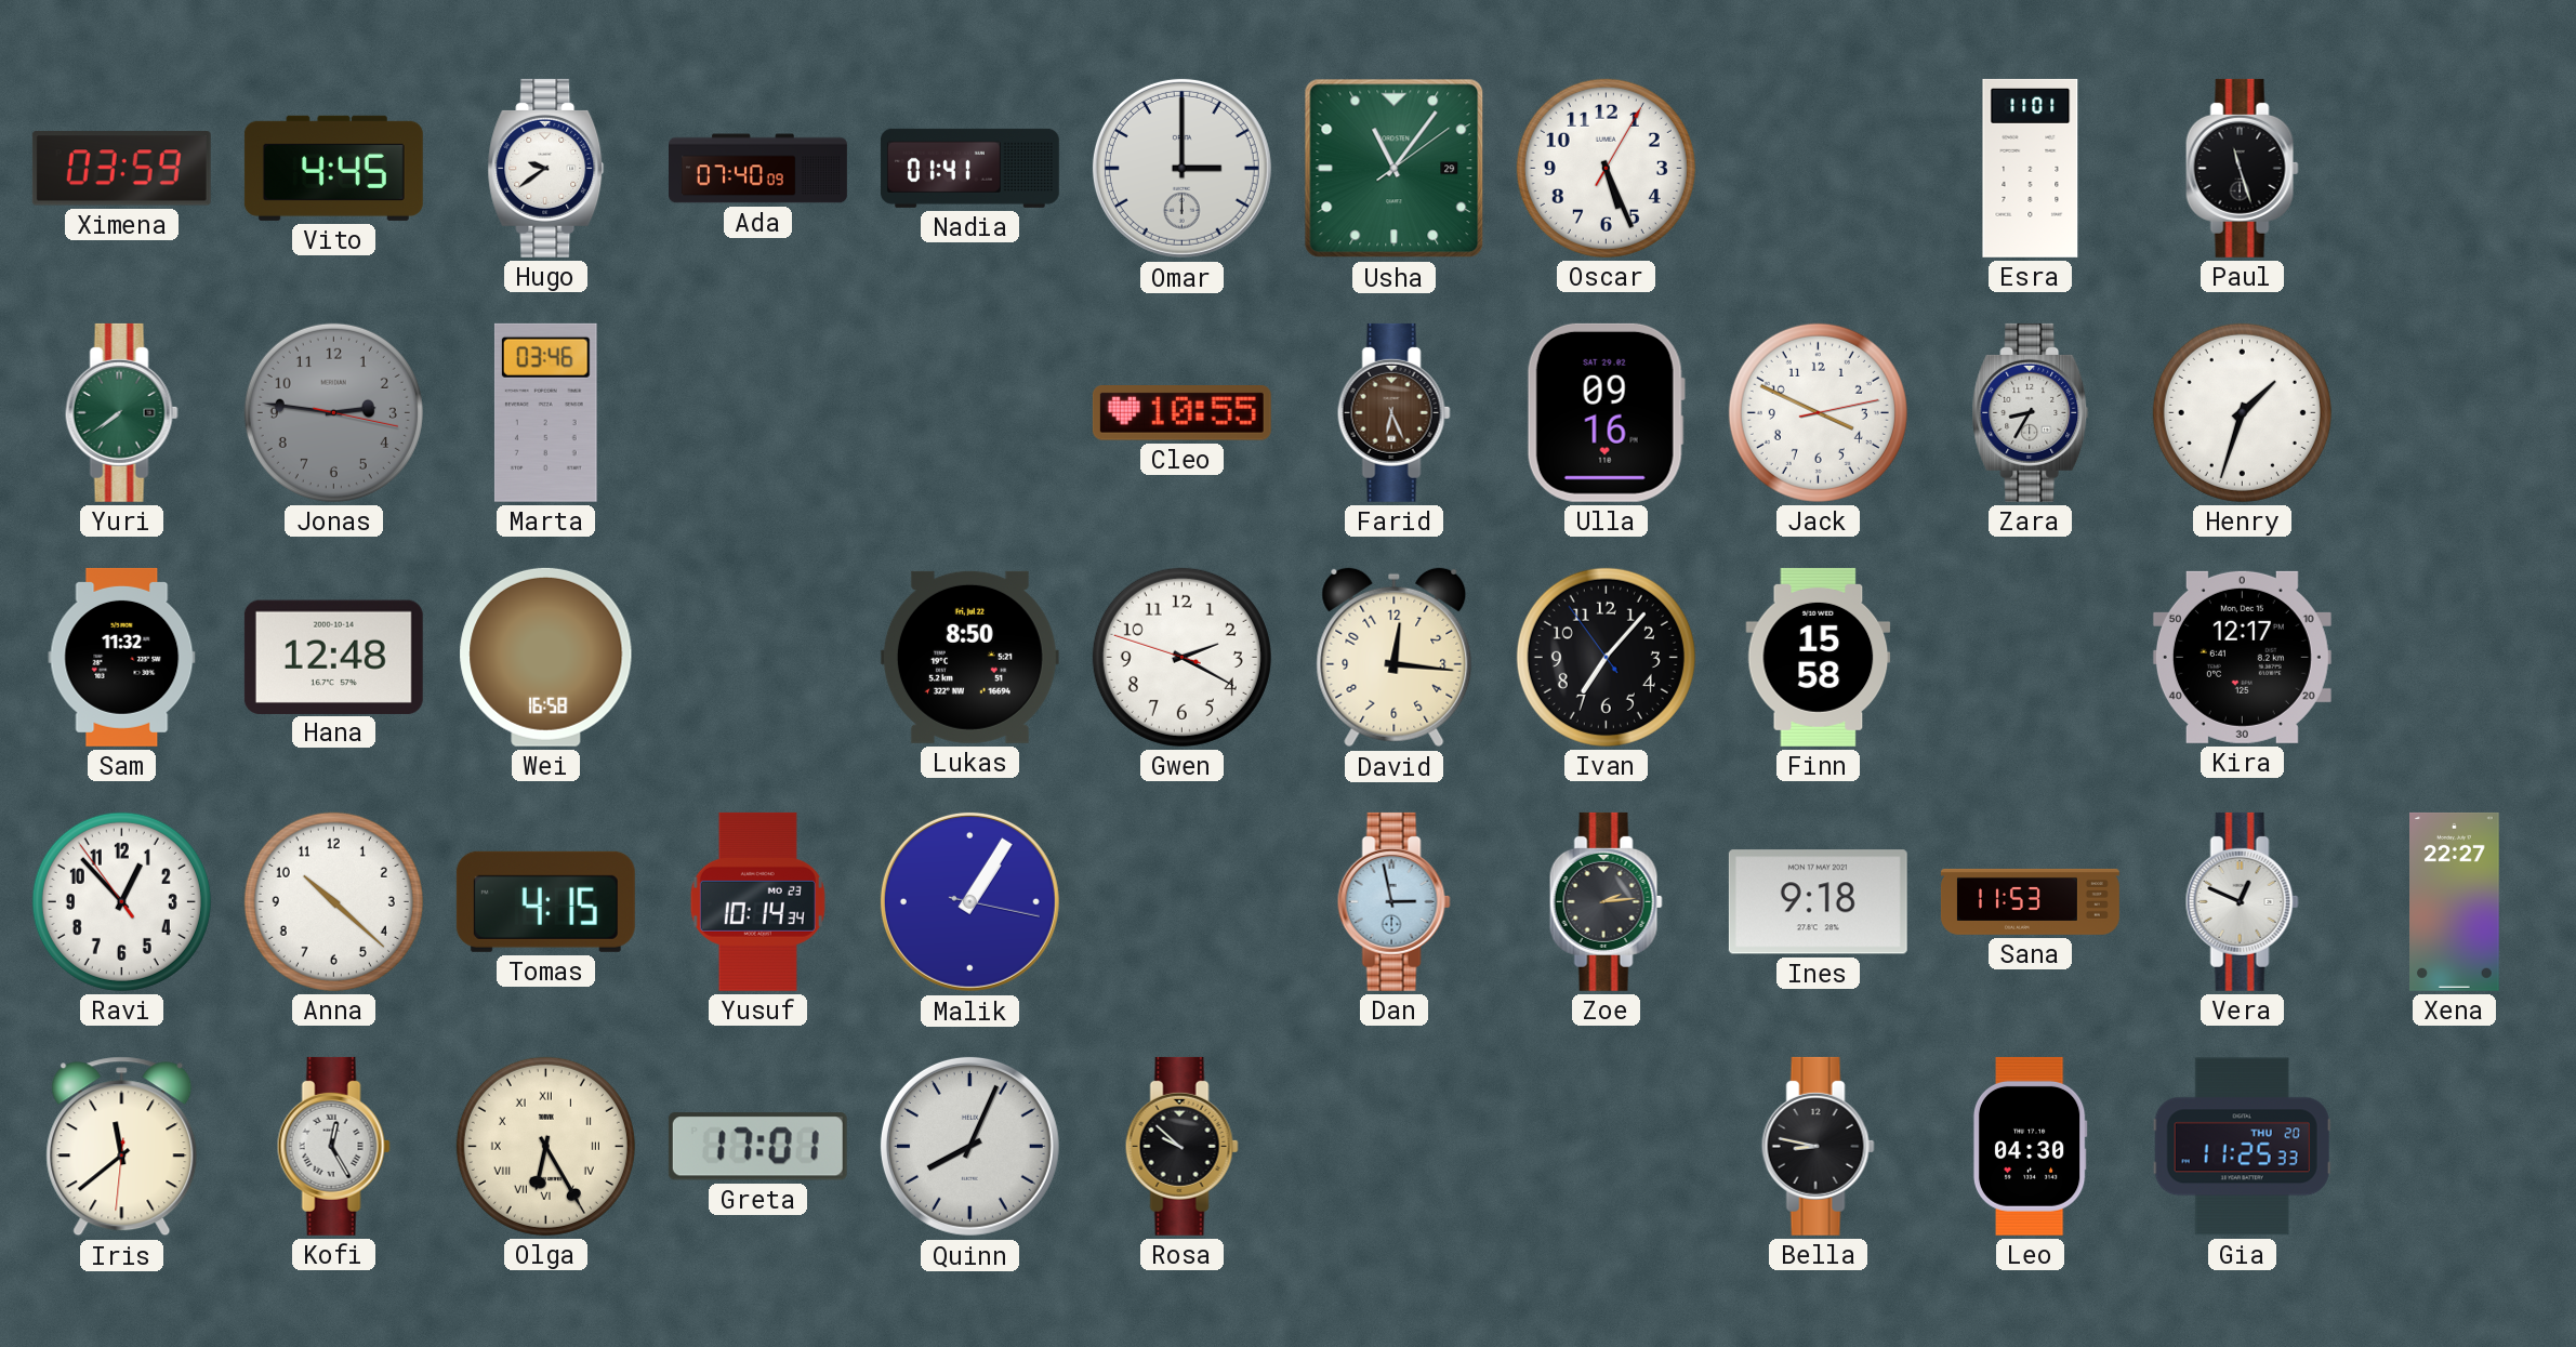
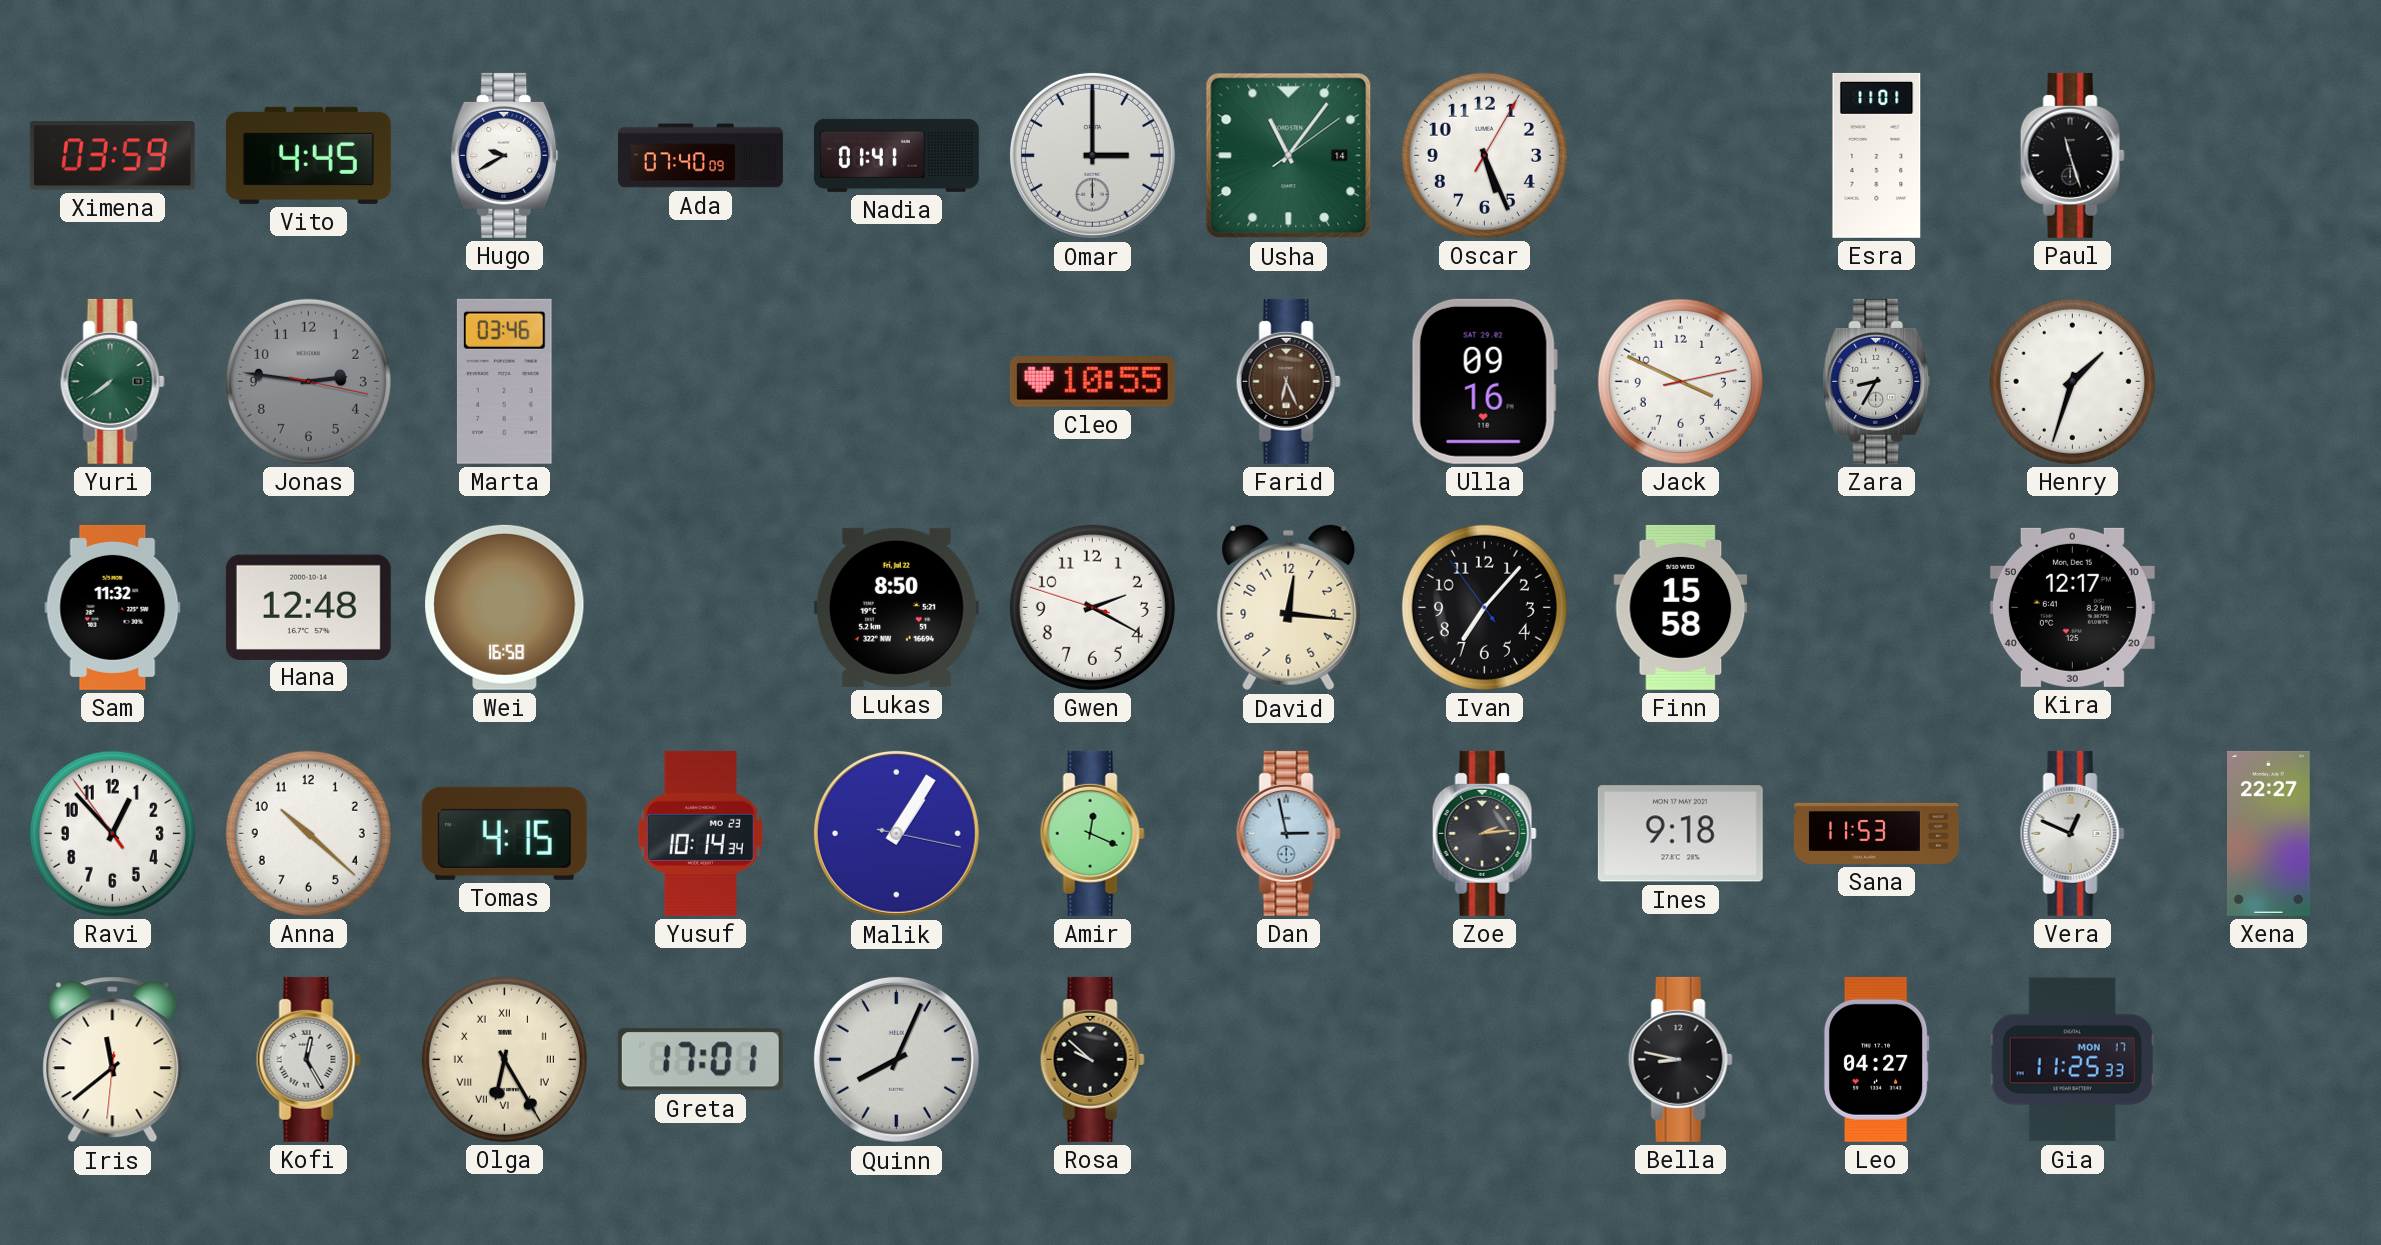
Hugo: 9:39 -> 9:40
Usha date: 29 -> 14
Amir: none -> 12:19
Leo: 04:30 -> 04:27
Gia date: THU 20 -> MON 17
